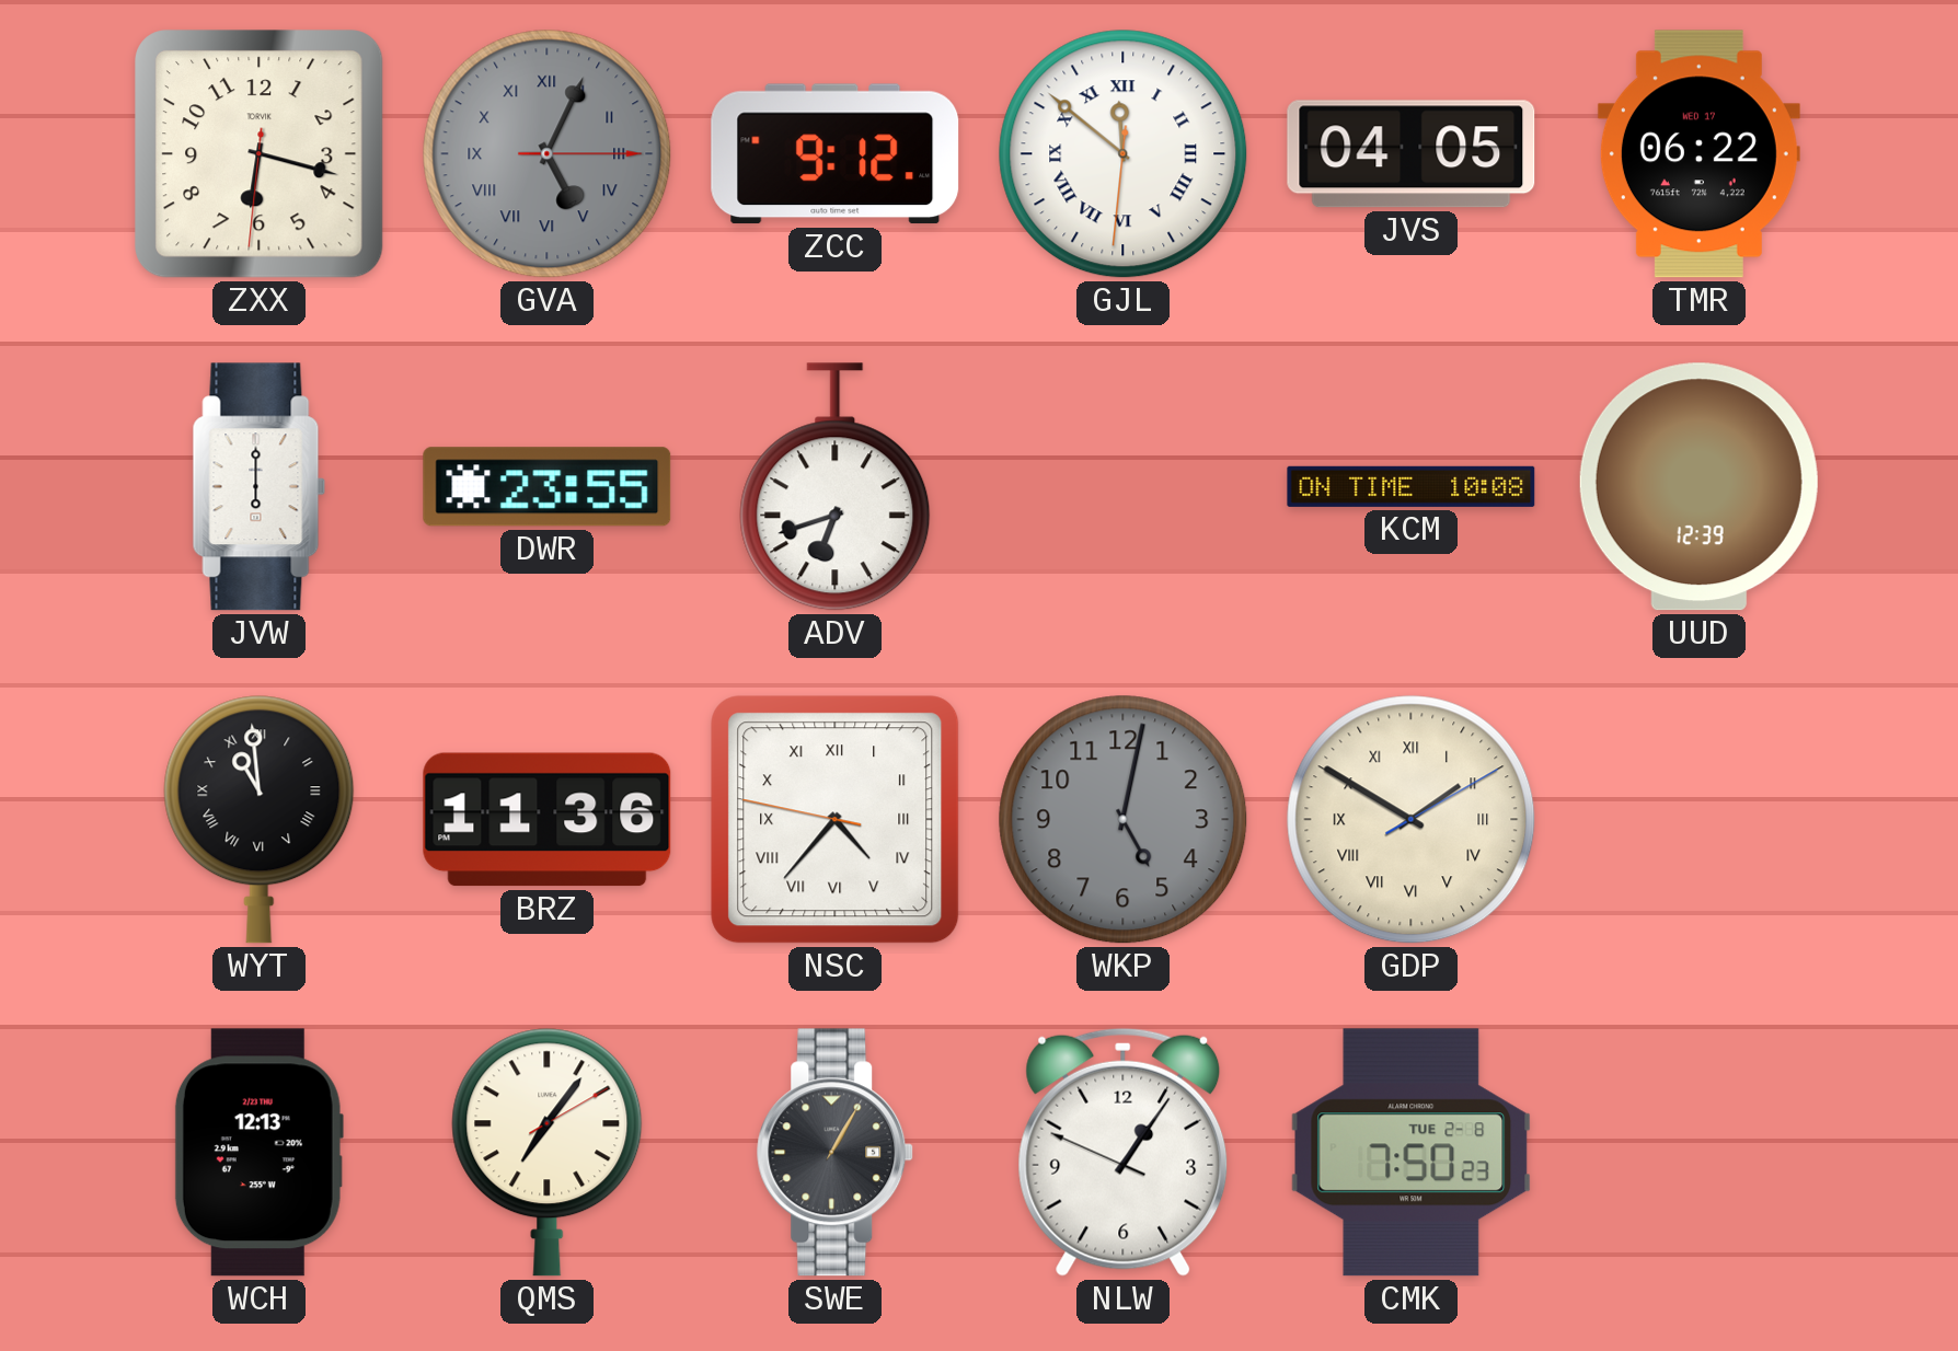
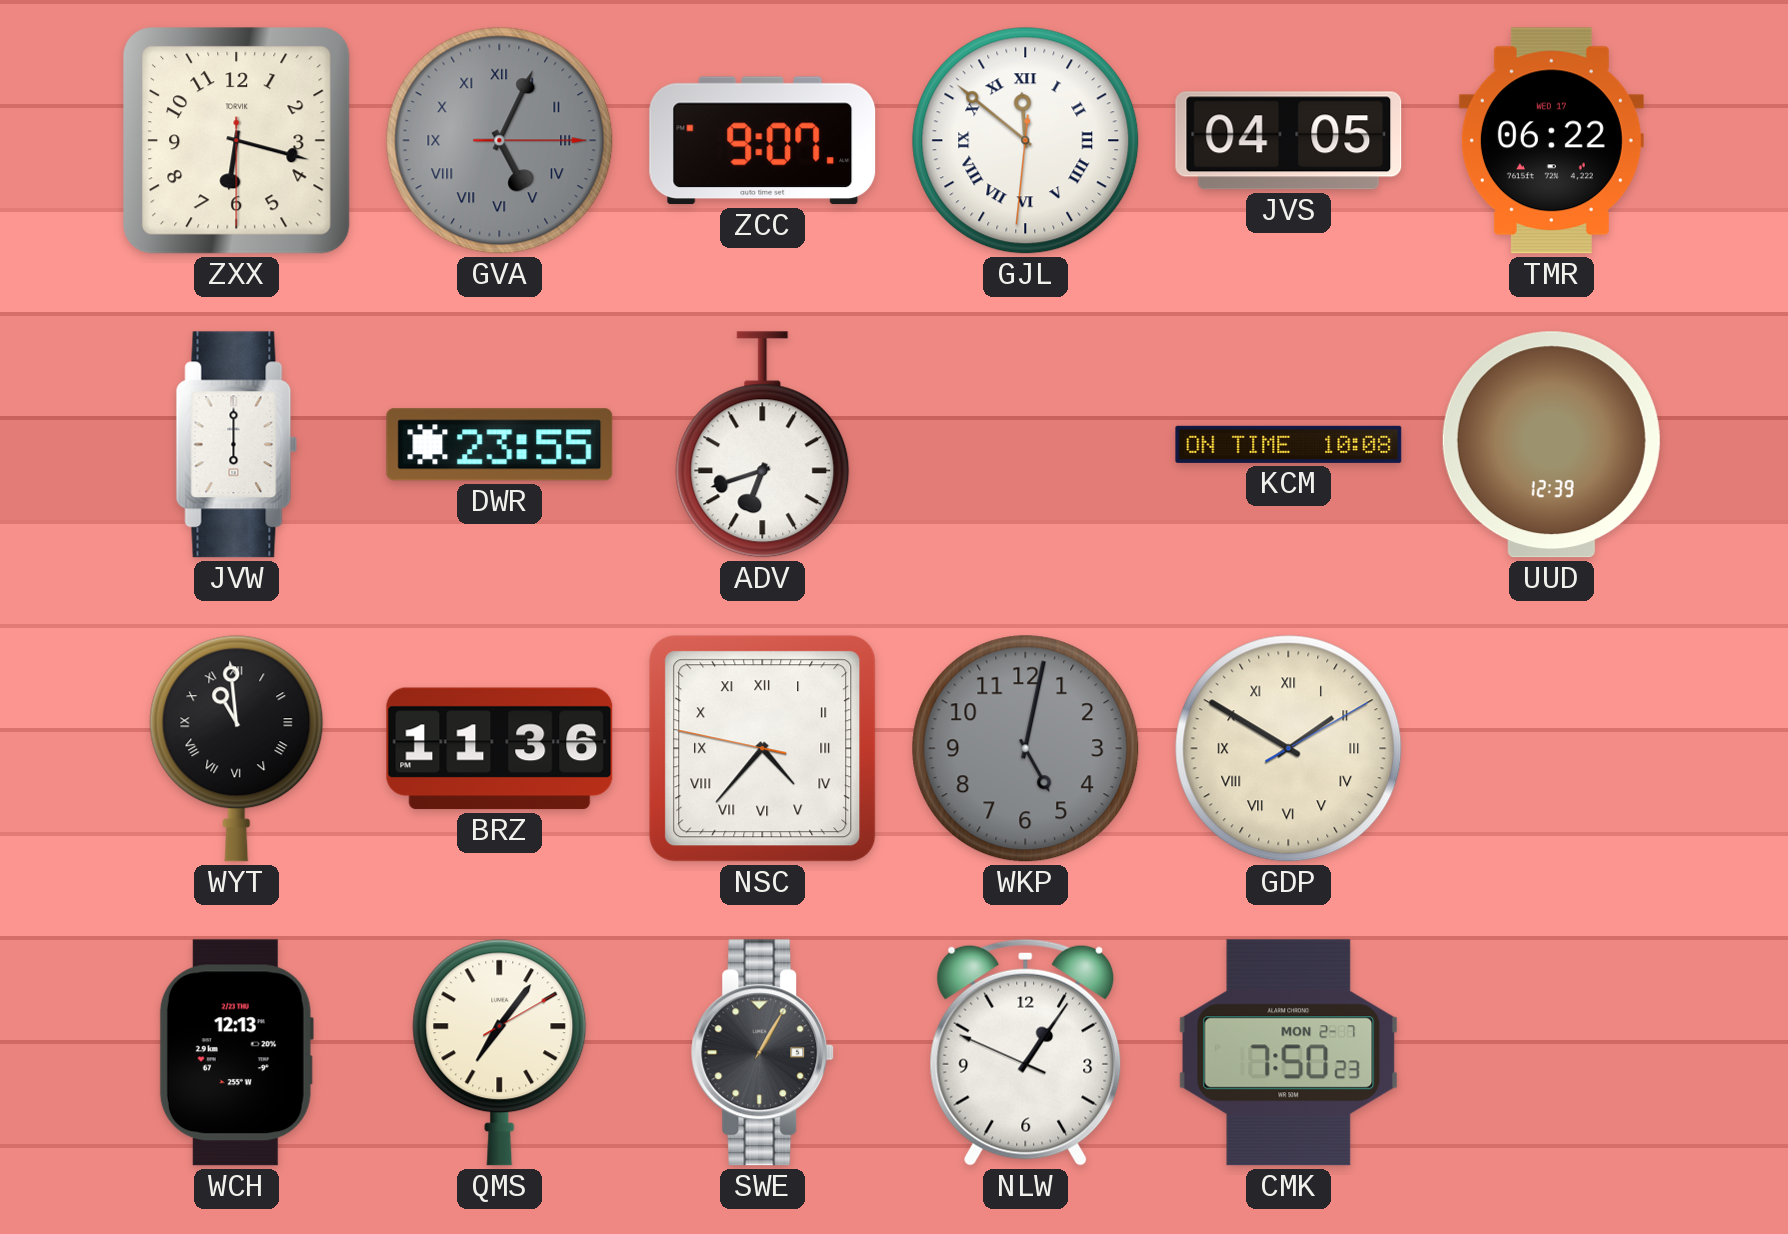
ZXX: 6:17:31 -> 6:17:30
ZCC: 9:12 -> 9:07
CMK date: TUE 2-8 -> MON 2-7
